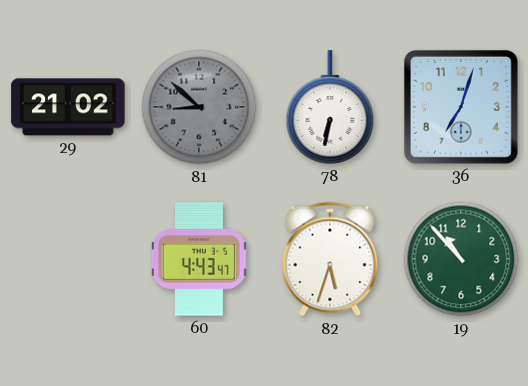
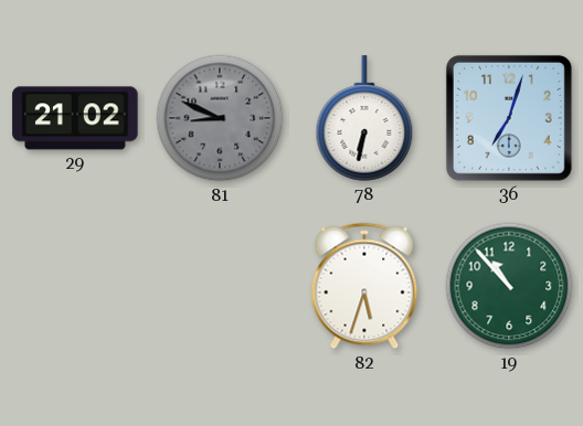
81: 8:52 -> 8:49
60: 4:43 -> none
